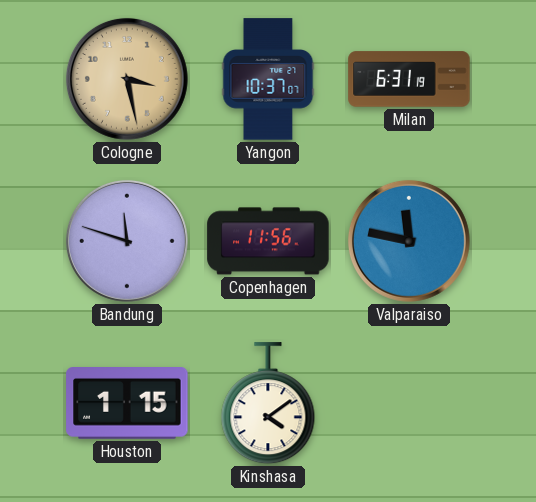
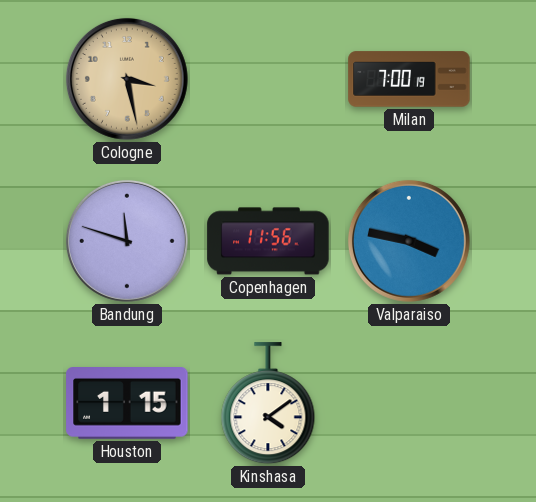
Yangon: 10:37 -> none
Milan: 6:31 -> 7:00
Valparaiso: 11:47 -> 3:47
